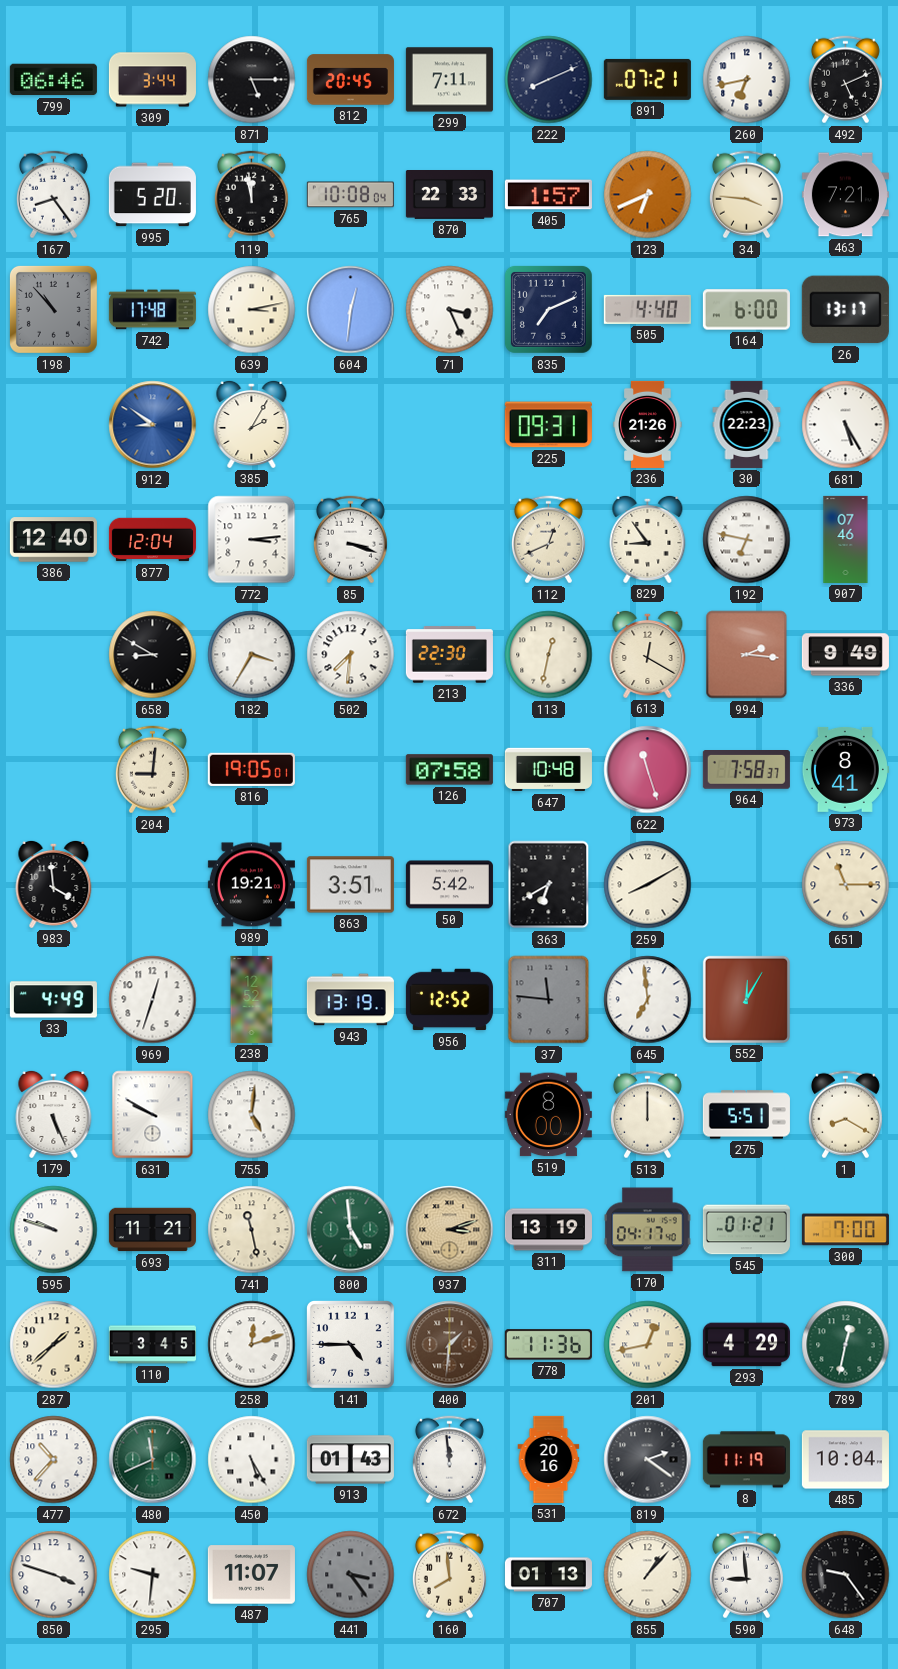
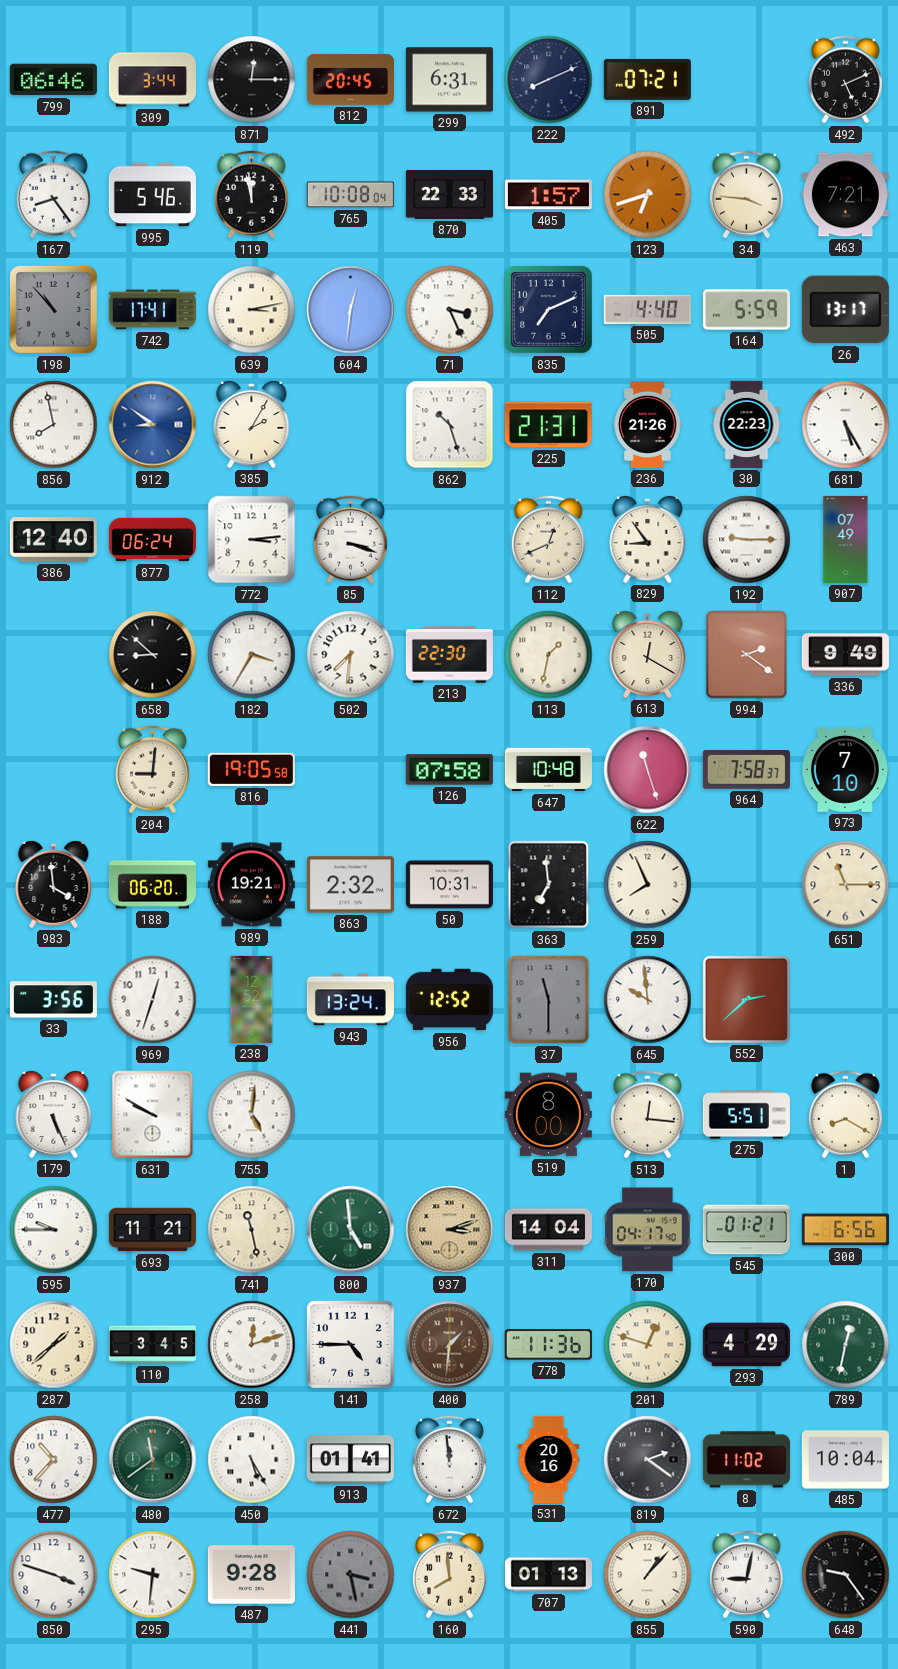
871: 5:15 -> 12:15
299: 7:11 -> 6:31
260: 6:43 -> none
995: 5:20 -> 5:46
123: 6:41 -> 6:42
742: 17:48 -> 17:41
164: 6:00 -> 5:59
856: none -> 7:58
862: none -> 10:27
225: 09:31 -> 21:31
877: 12:04 -> 06:24
192: 6:47 -> 9:15
907: 07:46 -> 07:49
658: 8:50 -> 8:52
113: 12:32 -> 1:32
994: 2:16 -> 2:21
816: 19:05:01 -> 19:05:58
973: 8:41 -> 7:10
188: none -> 06:20
863: 3:51 -> 2:32
50: 5:42 -> 10:31
363: 6:40 -> 6:59
259: 8:10 -> 7:56
33: 4:49 -> 3:56
943: 13:19 -> 13:24
37: 11:46 -> 11:30
645: 6:59 -> 9:59
552: 12:05 -> 2:38
513: 12:00 -> 12:16
595: 9:48 -> 9:45
311: 13:19 -> 14:04
300: 7:00 -> 6:56
201: 12:43 -> 12:48
480: 11:41 -> 11:39
913: 01:43 -> 01:41
8: 11:19 -> 11:02
487: 11:07 -> 9:28
441: 3:24 -> 3:28
590: 8:59 -> 9:02
